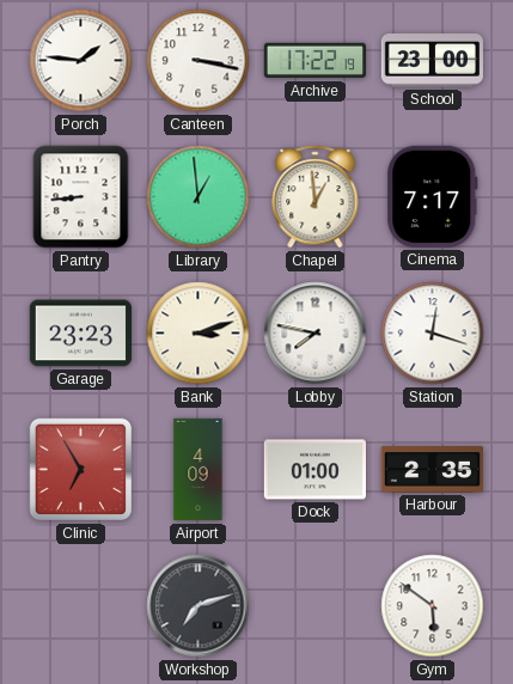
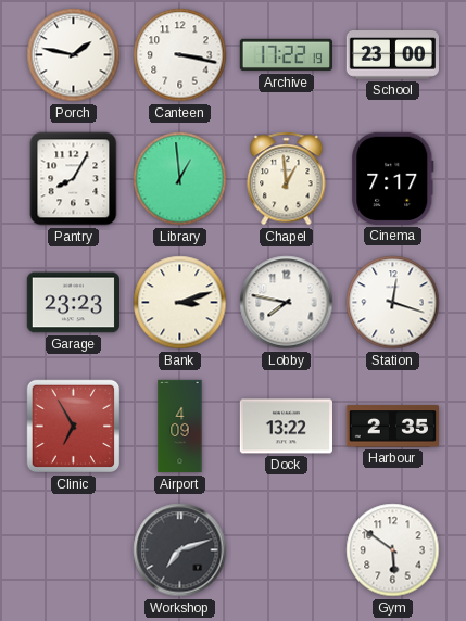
Porch: 1:46 -> 1:47
Pantry: 8:44 -> 8:05
Dock: 01:00 -> 13:22
